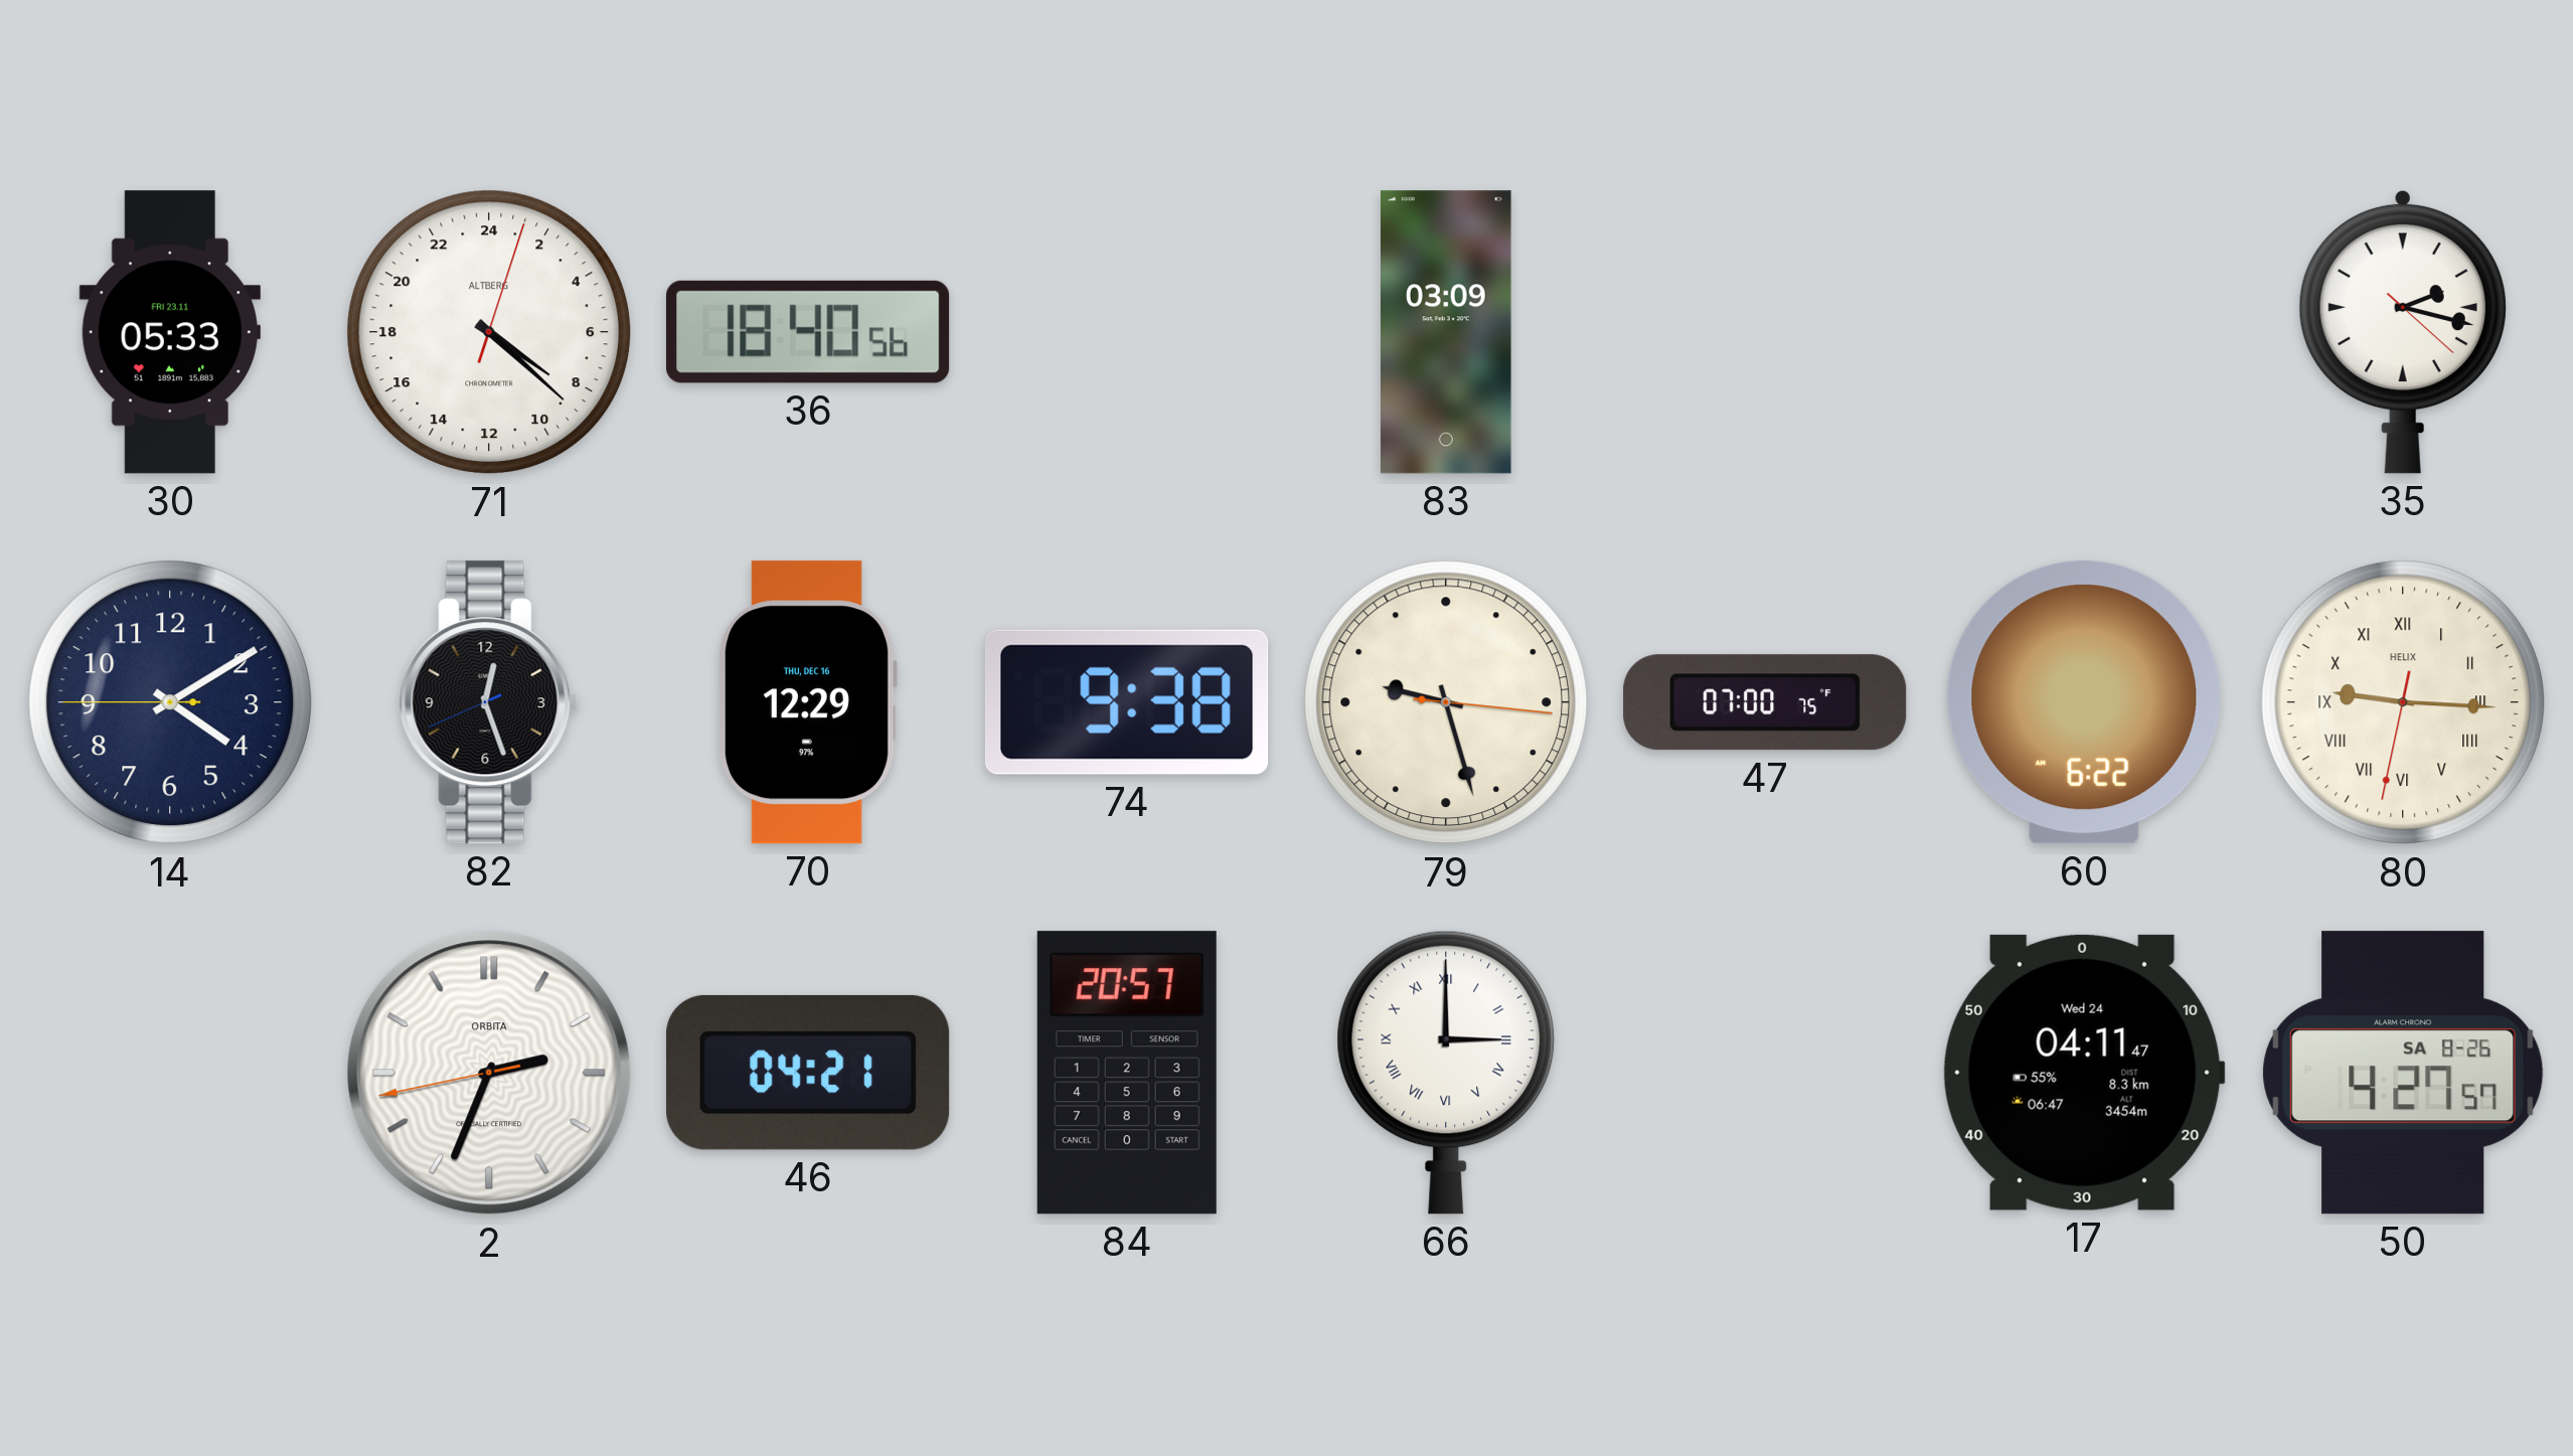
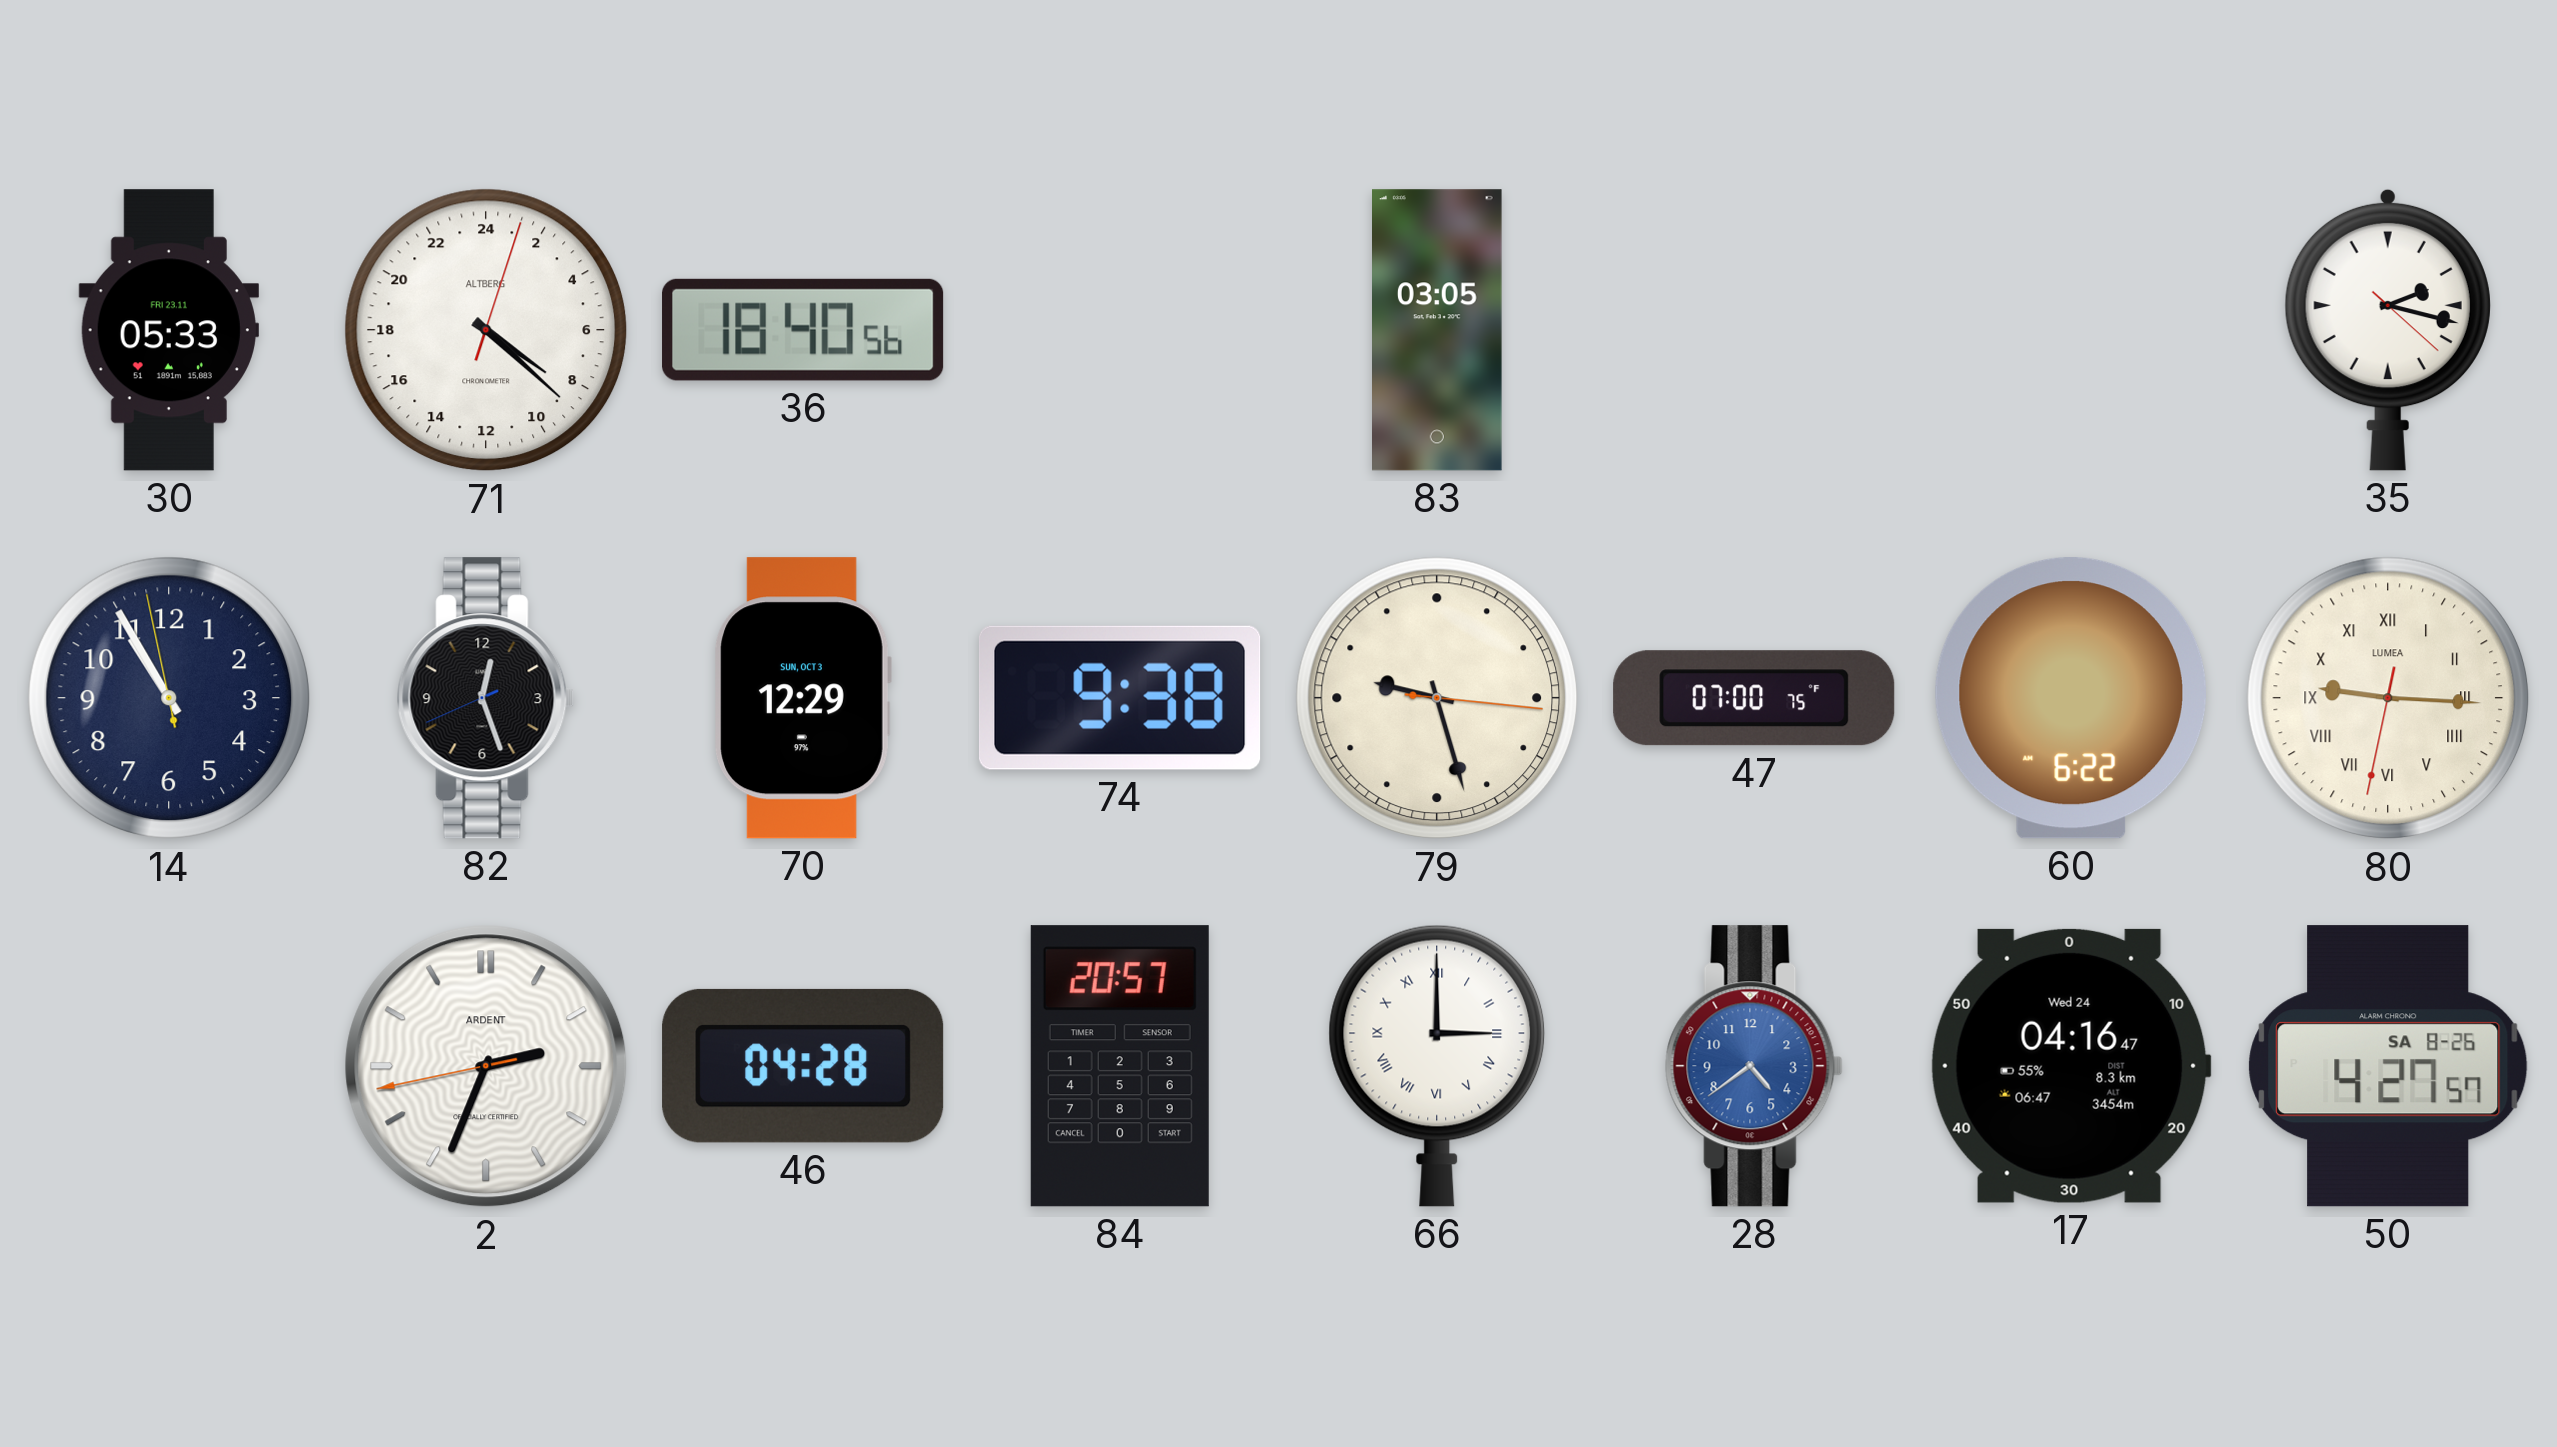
83: 03:09 -> 03:05
14: 4:09 -> 10:54
70 date: THU, DEC 16 -> SUN, OCT 3
80 brand: HELIX -> LUMEA
2 brand: ORBITA -> ARDENT
46: 04:21 -> 04:28
28: none -> 4:39
17: 04:11 -> 04:16
